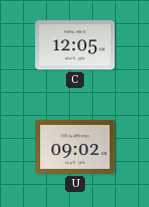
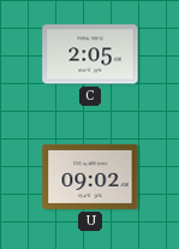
C: 12:05 -> 2:05
